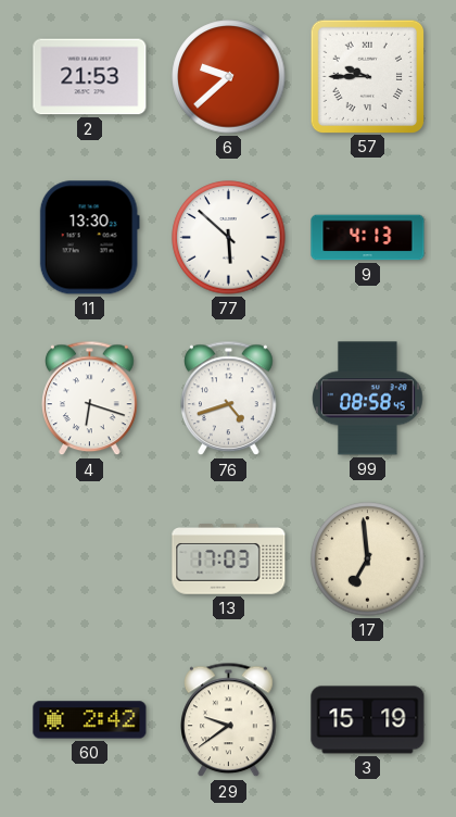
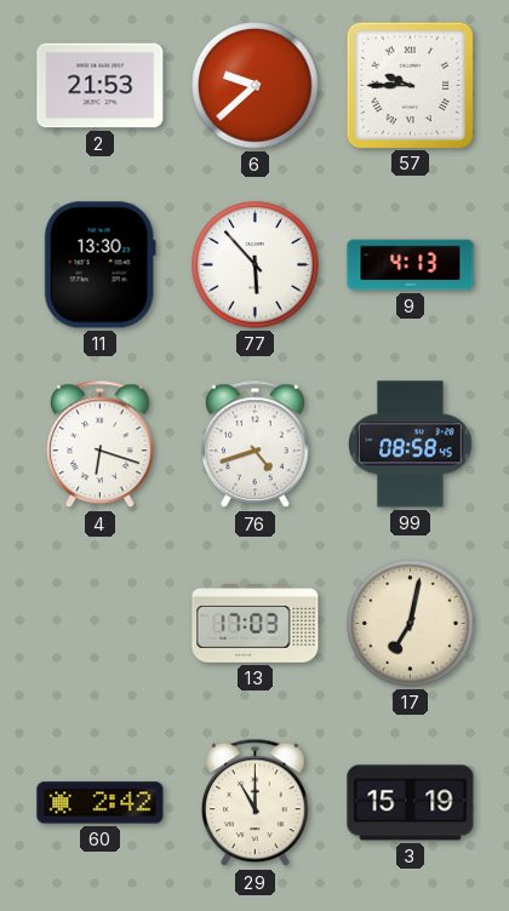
77: 5:52 -> 5:53
17: 6:59 -> 7:02
29: 9:39 -> 11:00
